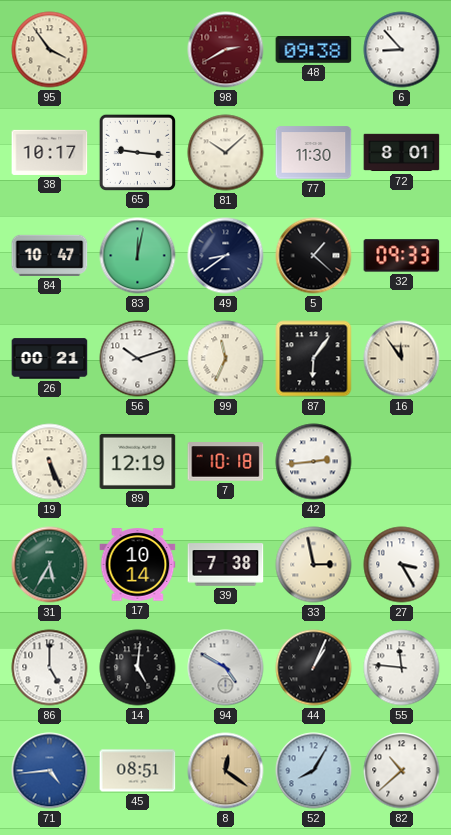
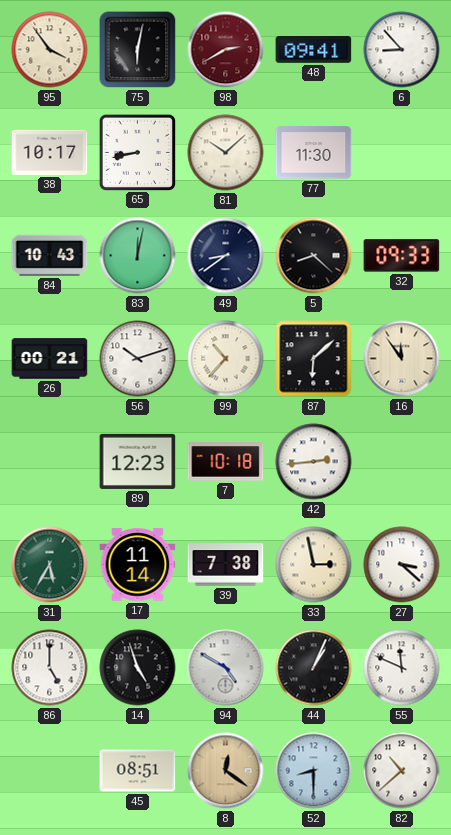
75: none -> 6:02
48: 09:38 -> 09:41
65: 9:16 -> 8:43
72: 8:01 -> none
84: 10:47 -> 10:43
5: 1:22 -> 8:22
99: 11:34 -> 10:37
87: 6:06 -> 6:08
19: 5:26 -> none
89: 12:19 -> 12:23
17: 10:14 -> 11:14
27: 3:25 -> 3:22
14: 5:01 -> 4:57
55: 11:46 -> 11:49
71: 4:44 -> none
52: 8:05 -> 8:30
